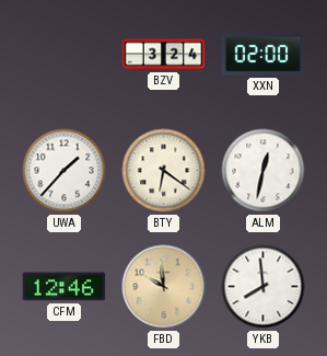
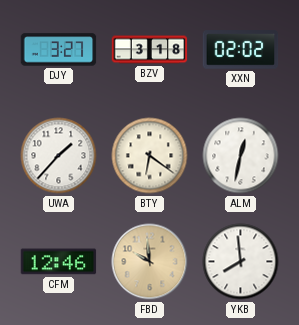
DJY: none -> 3:27
BZV: 3:24 -> 3:18
XXN: 02:00 -> 02:02
